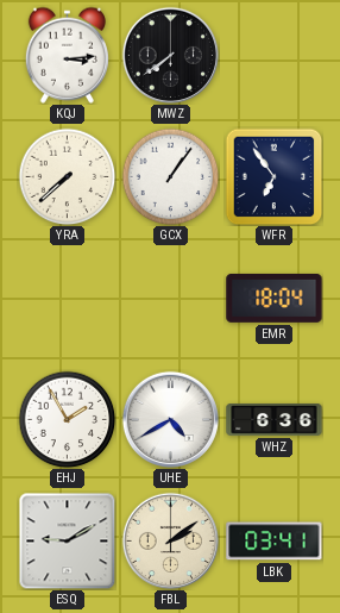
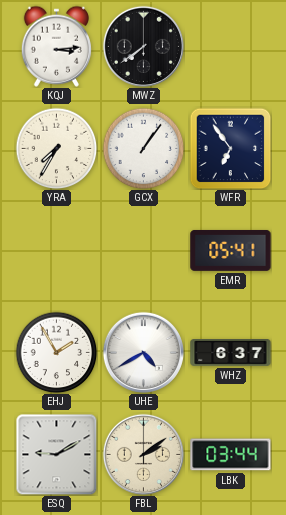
YRA: 7:38 -> 7:35
EMR: 18:04 -> 05:41
WHZ: 6:36 -> 6:37
LBK: 03:41 -> 03:44
